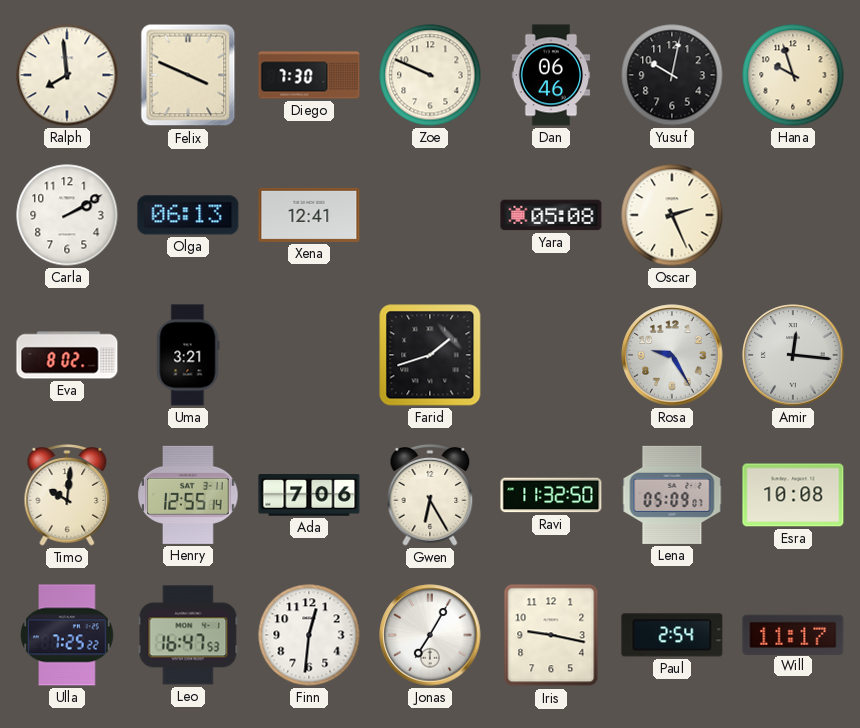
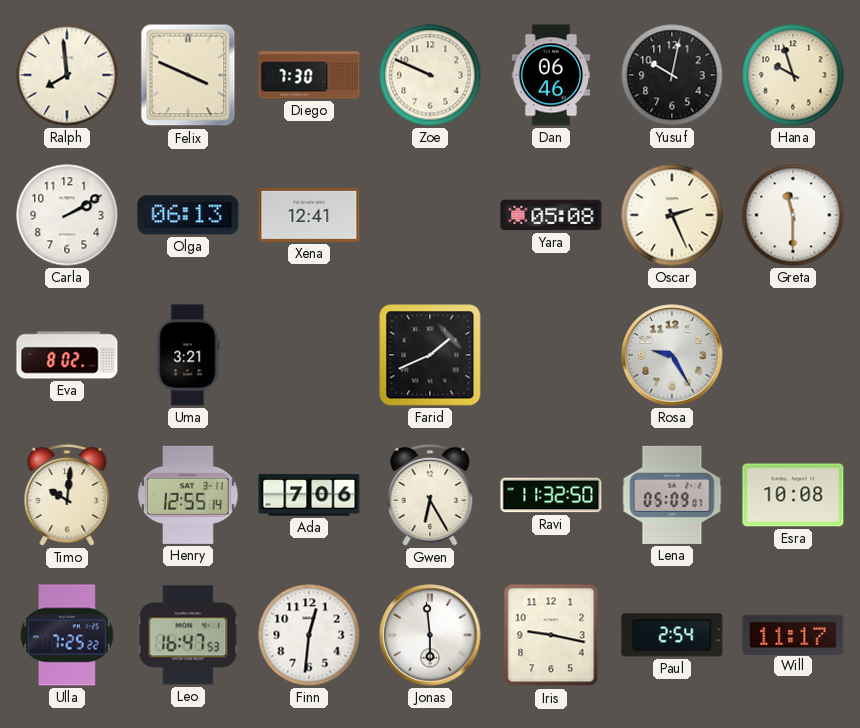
Greta: none -> 11:30
Farid: 1:42 -> 1:41
Amir: 12:16 -> none
Jonas: 7:05 -> 5:59
